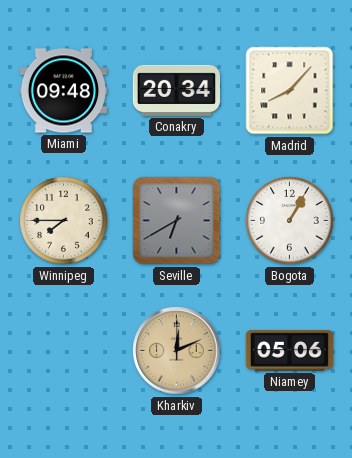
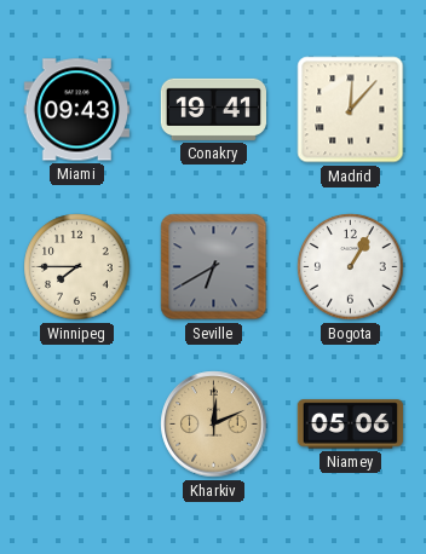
Miami: 09:48 -> 09:43
Conakry: 20:34 -> 19:41
Madrid: 8:07 -> 12:07
